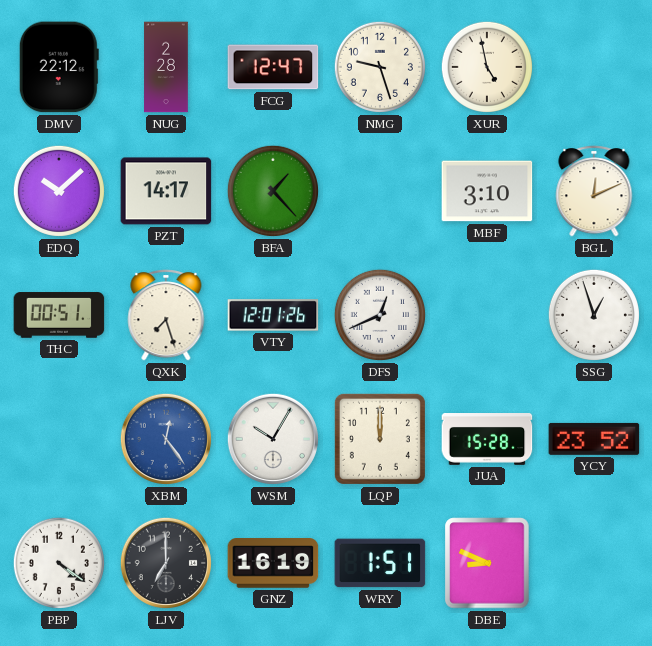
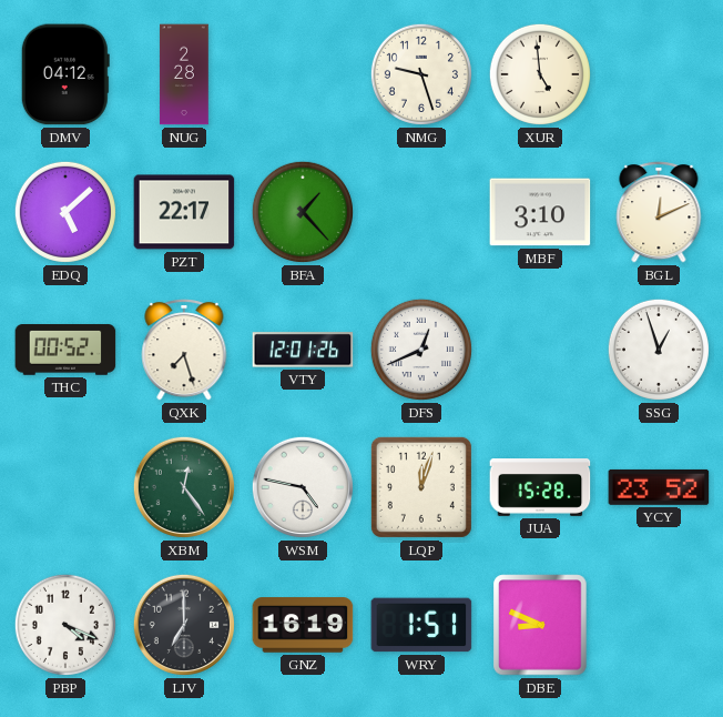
DMV: 22:12 -> 04:12
FCG: 12:47 -> none
XUR: 4:58 -> 4:59
EDQ: 10:08 -> 5:08
PZT: 14:17 -> 22:17
THC: 00:51 -> 00:52
XBM dial: blue -> green
WSM: 10:05 -> 4:47
LQP: 12:00 -> 12:03
PBP: 4:21 -> 4:19
